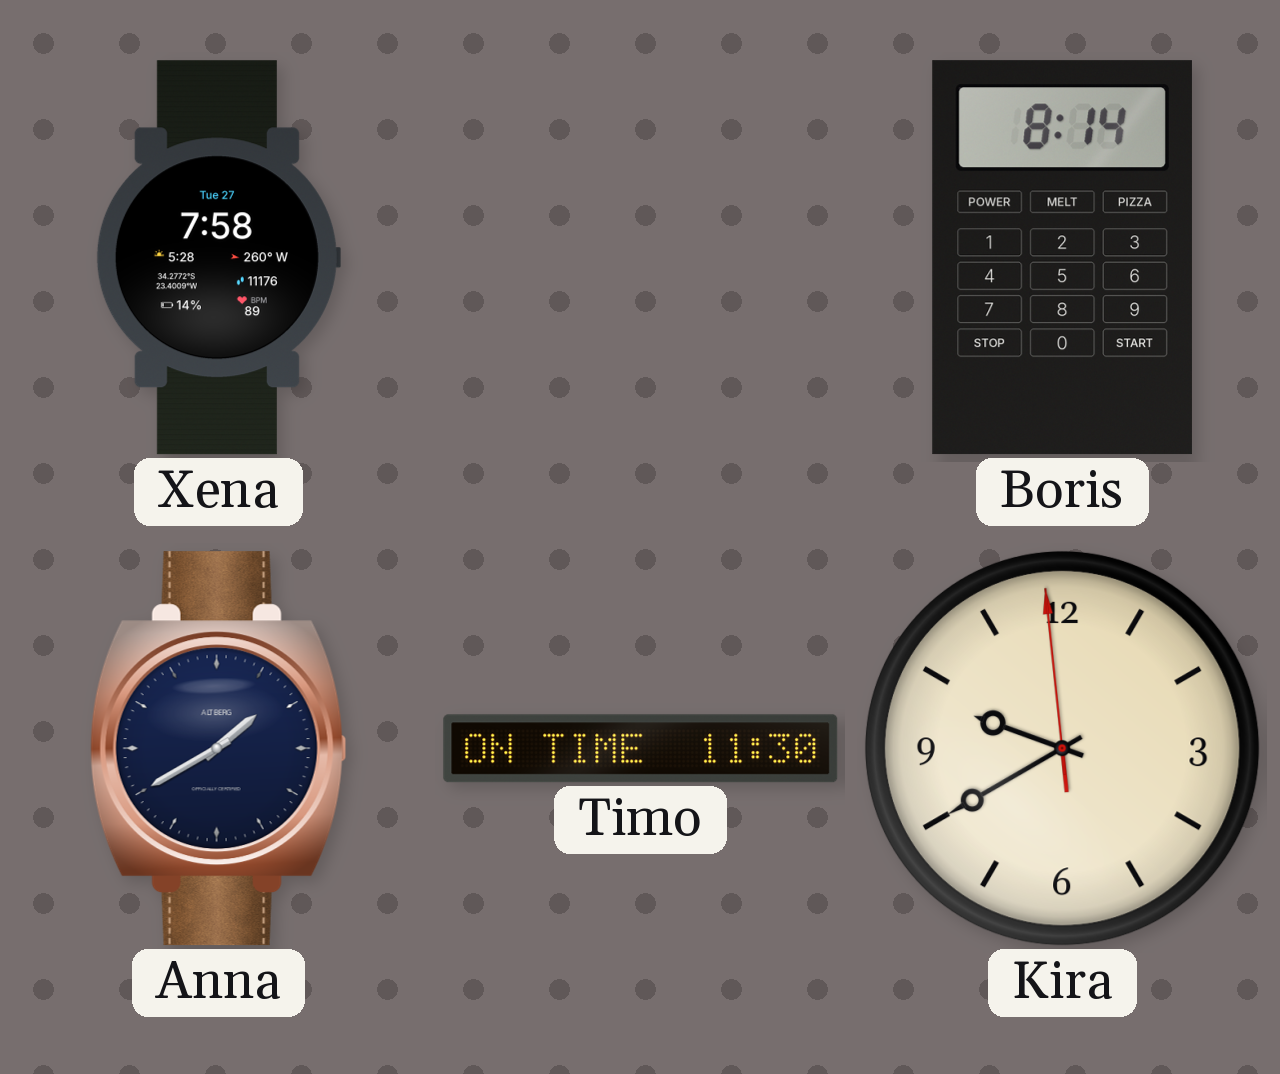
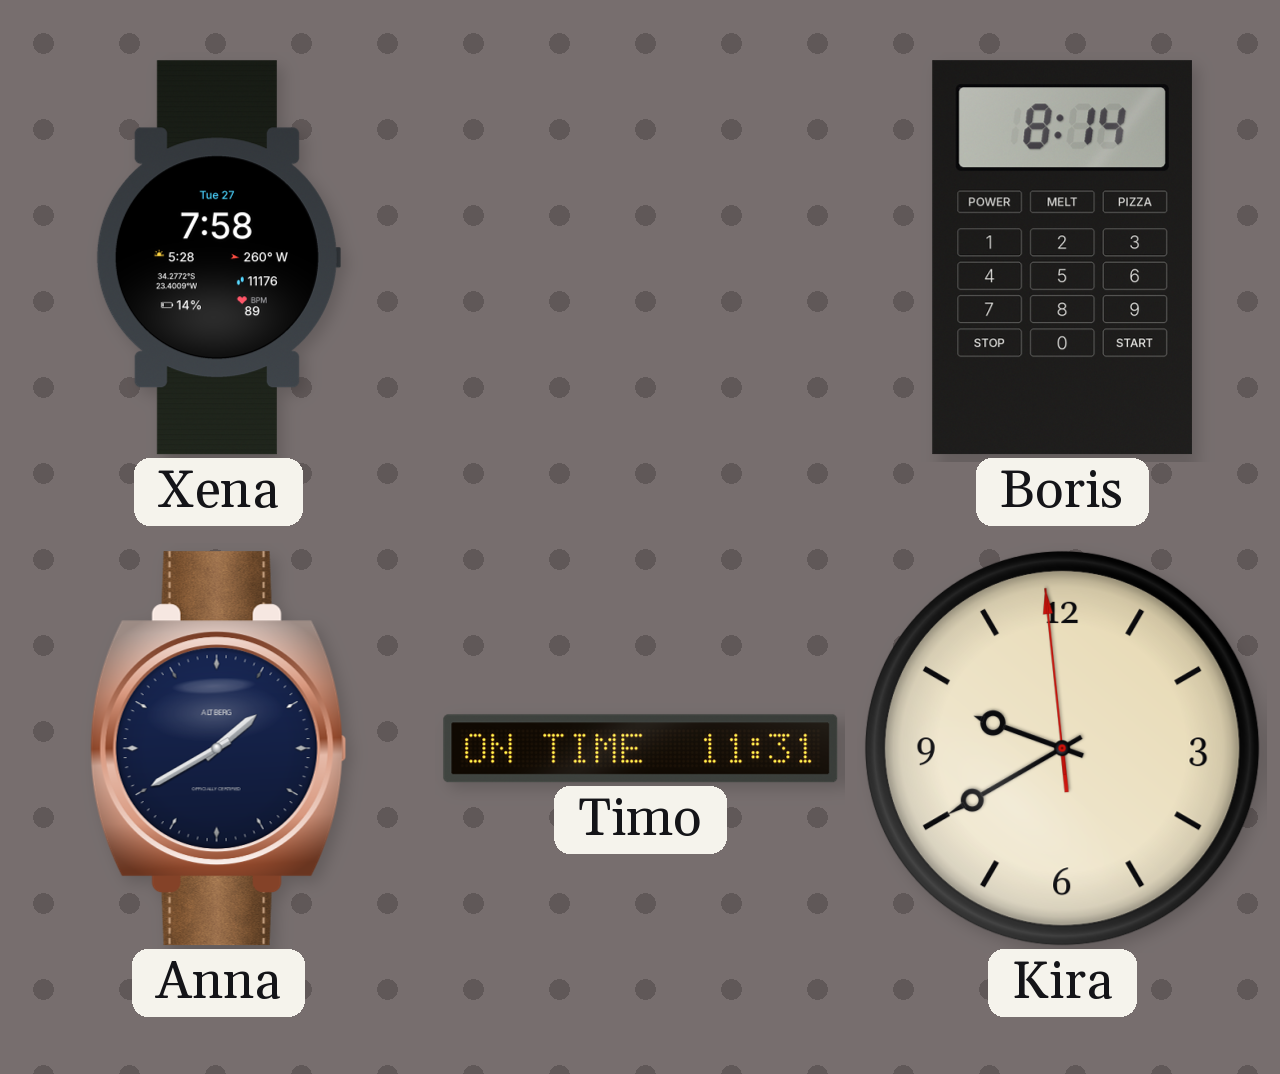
Timo: 11:30 -> 11:31
